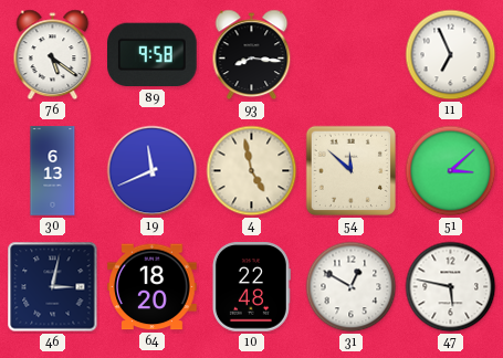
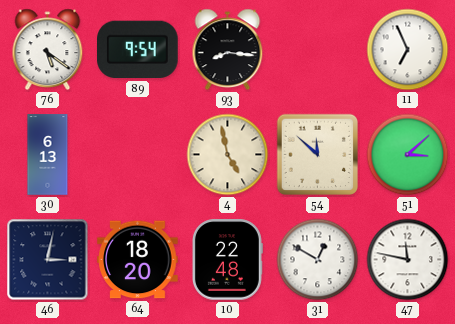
89: 9:58 -> 9:54
19: 11:41 -> none
47: 5:47 -> 11:47
